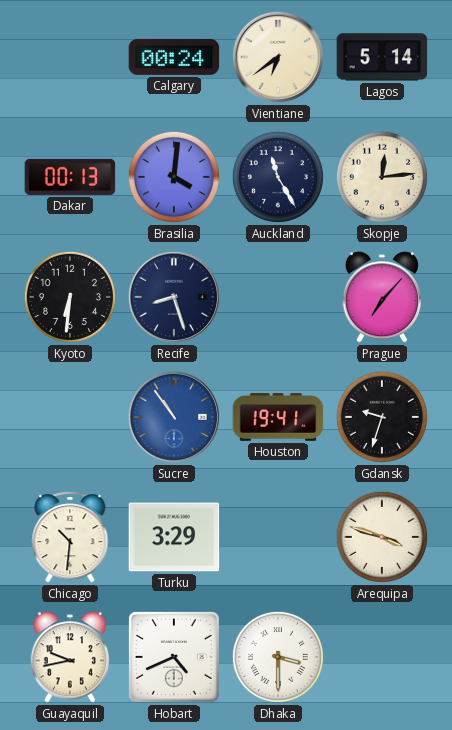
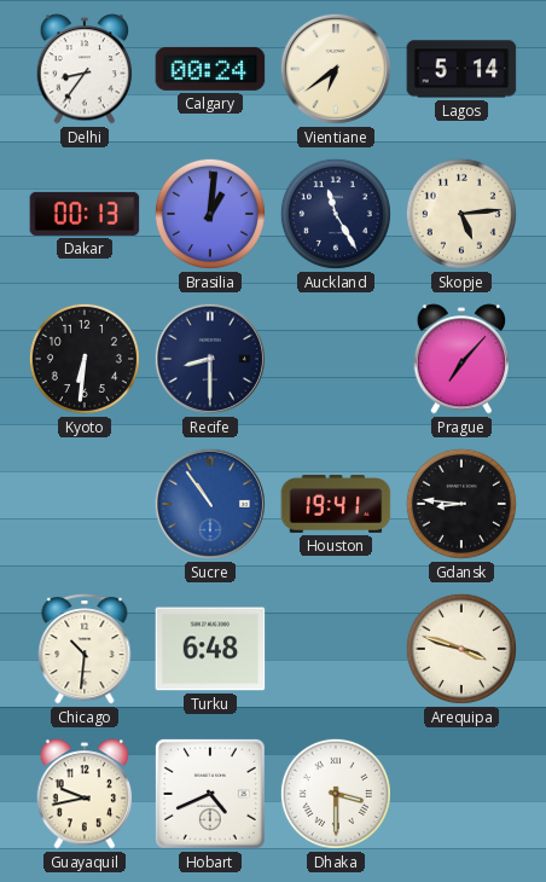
Delhi: none -> 8:36
Brasilia: 4:01 -> 1:01
Skopje: 12:14 -> 5:14
Recife: 8:27 -> 8:30
Gdansk: 9:33 -> 8:46
Turku: 3:29 -> 6:48
